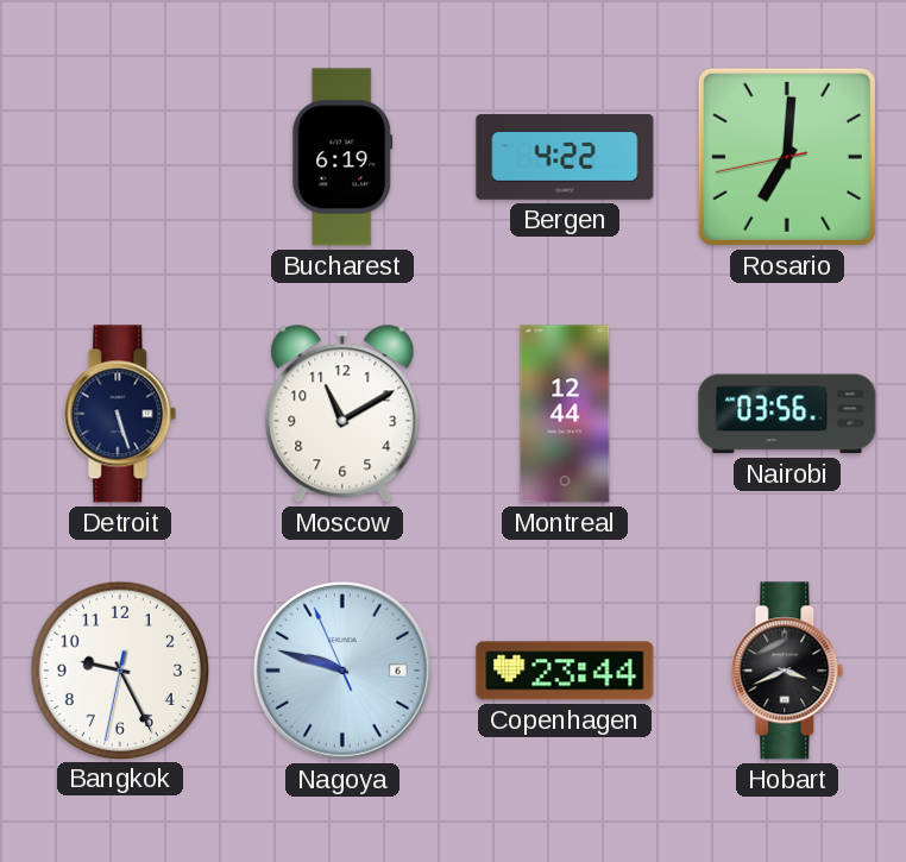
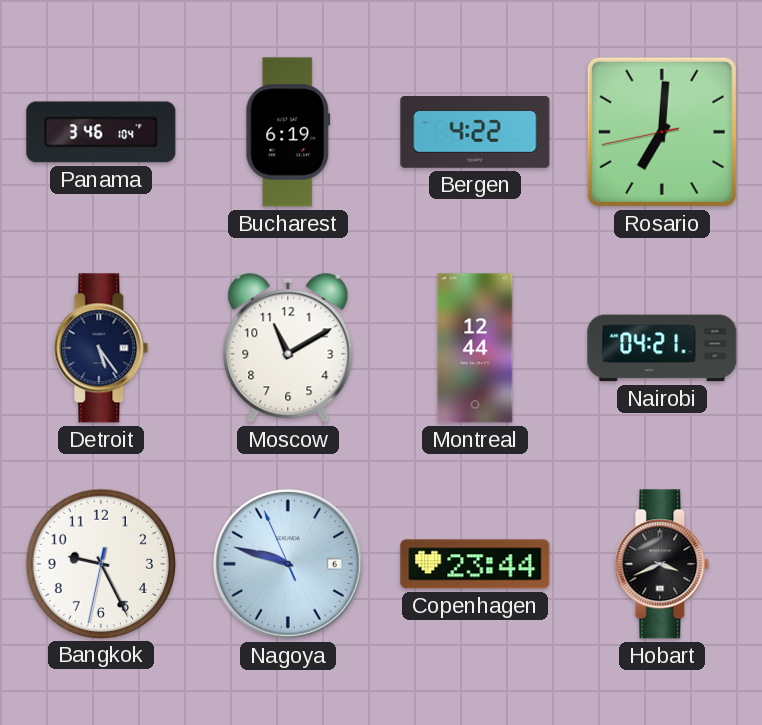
Panama: none -> 3:46
Detroit: 5:27 -> 5:24
Nairobi: 03:56 -> 04:21
